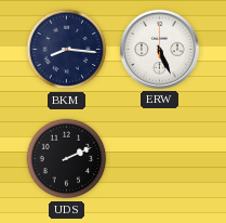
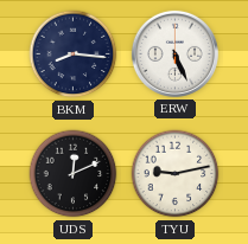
UDS: 2:11 -> 12:11
TYU: none -> 9:13
